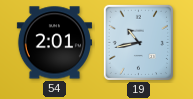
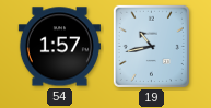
54: 2:01 -> 1:57
